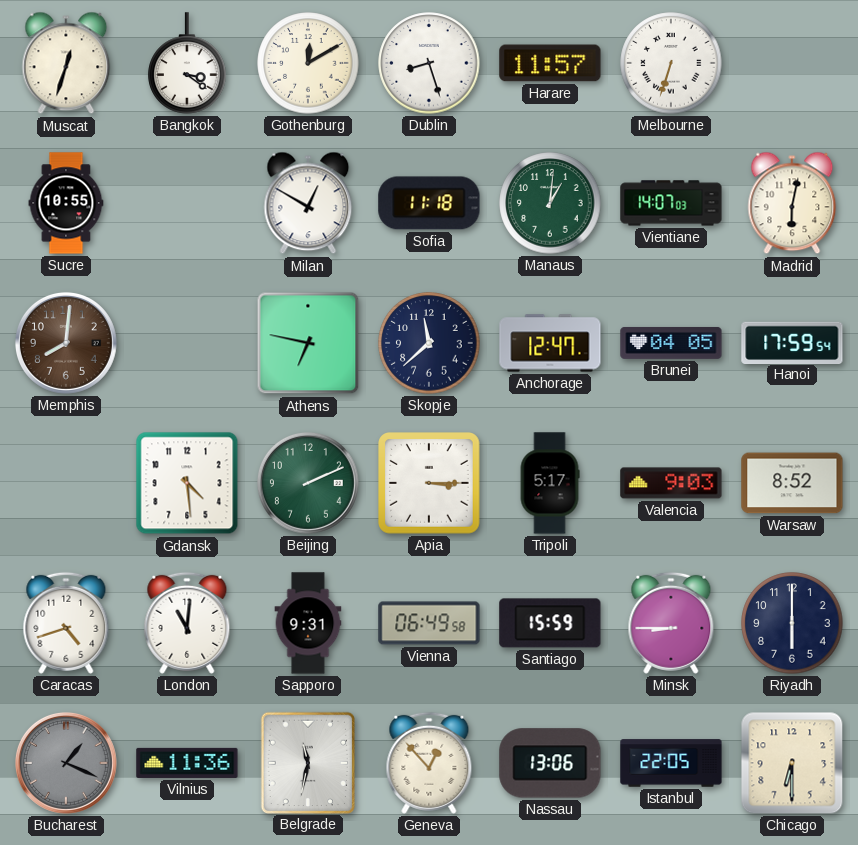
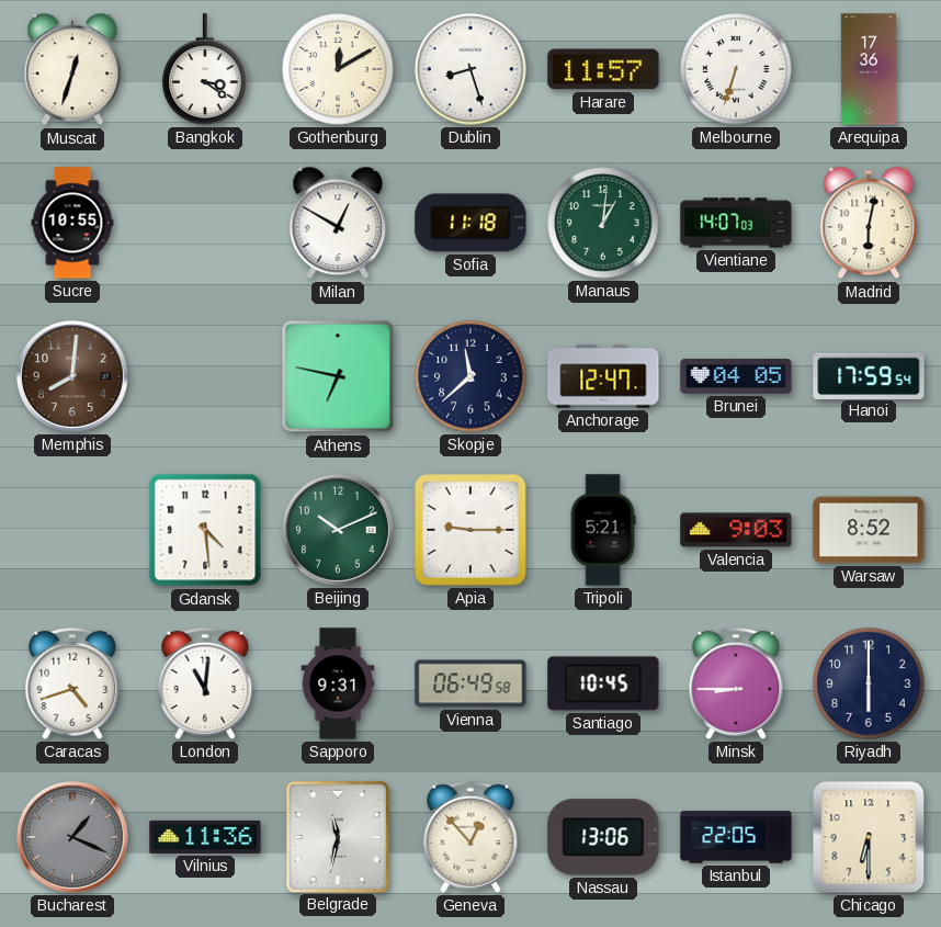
Arequipa: none -> 17:36
Beijing: 2:11 -> 10:11
Apia: 3:15 -> 9:15
Tripoli: 5:17 -> 5:21
Santiago: 15:59 -> 10:45
